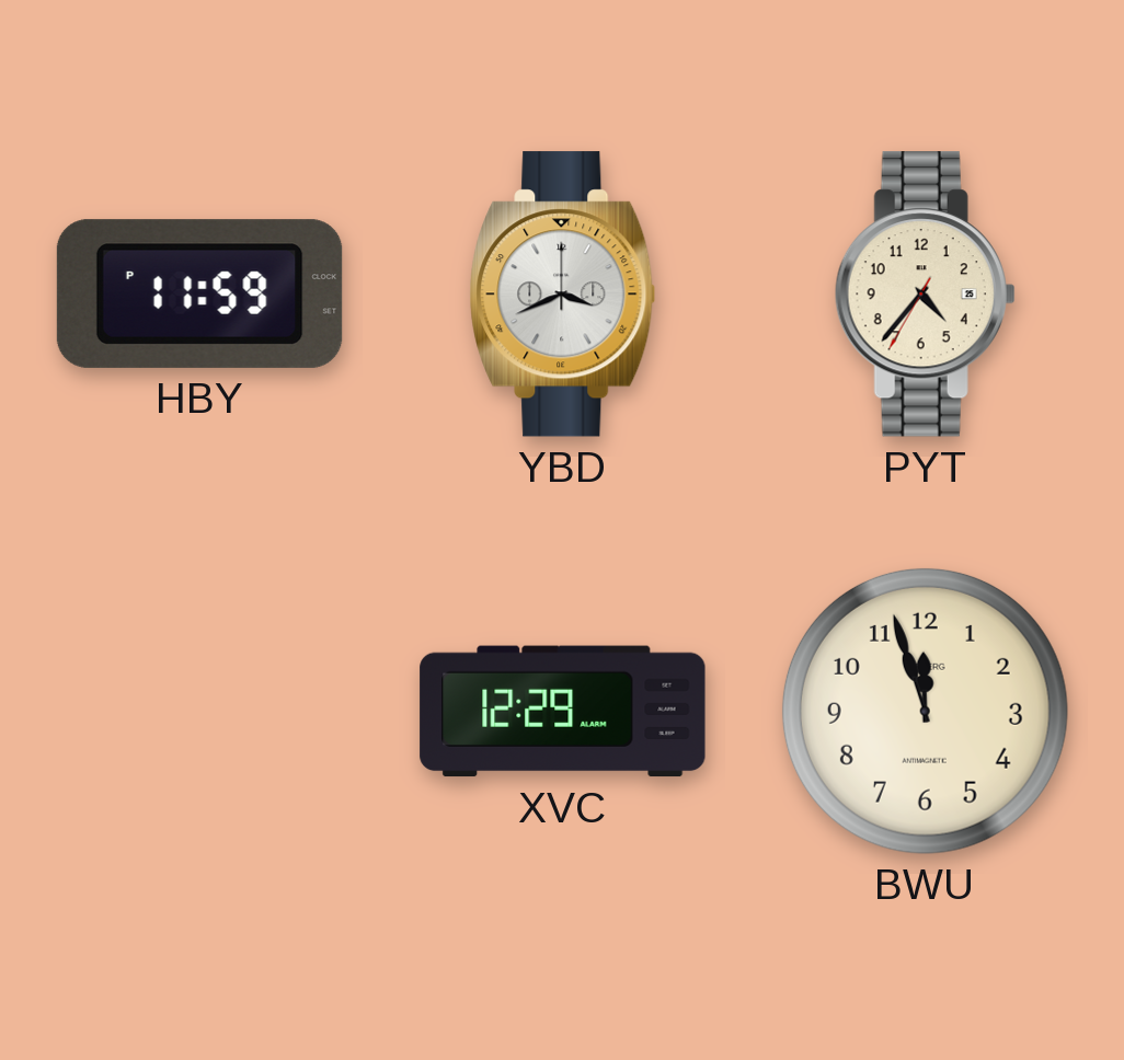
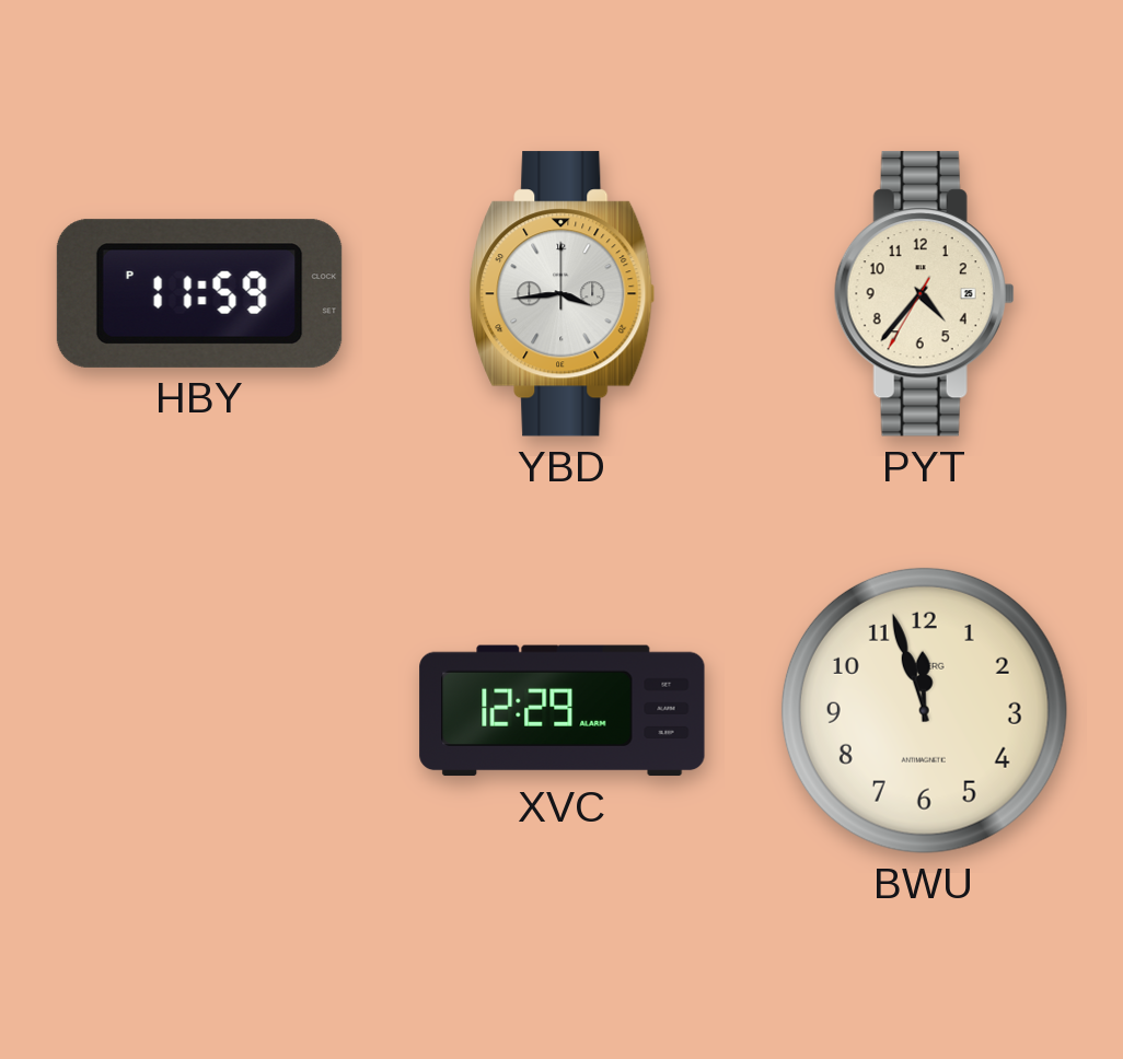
YBD: 3:41 -> 3:44
